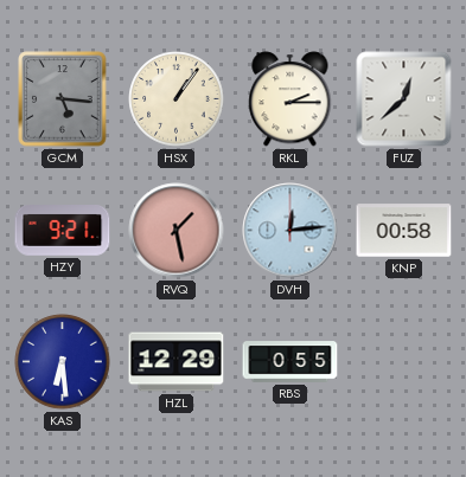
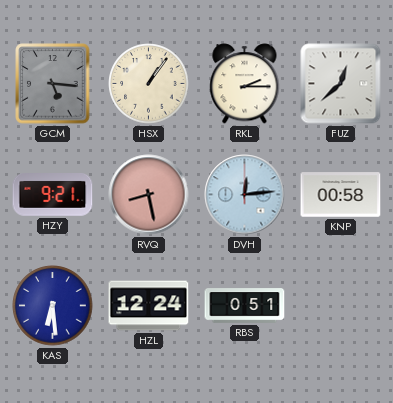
RVQ: 1:28 -> 8:28
HZL: 12:29 -> 12:24
RBS: 0:55 -> 0:51
